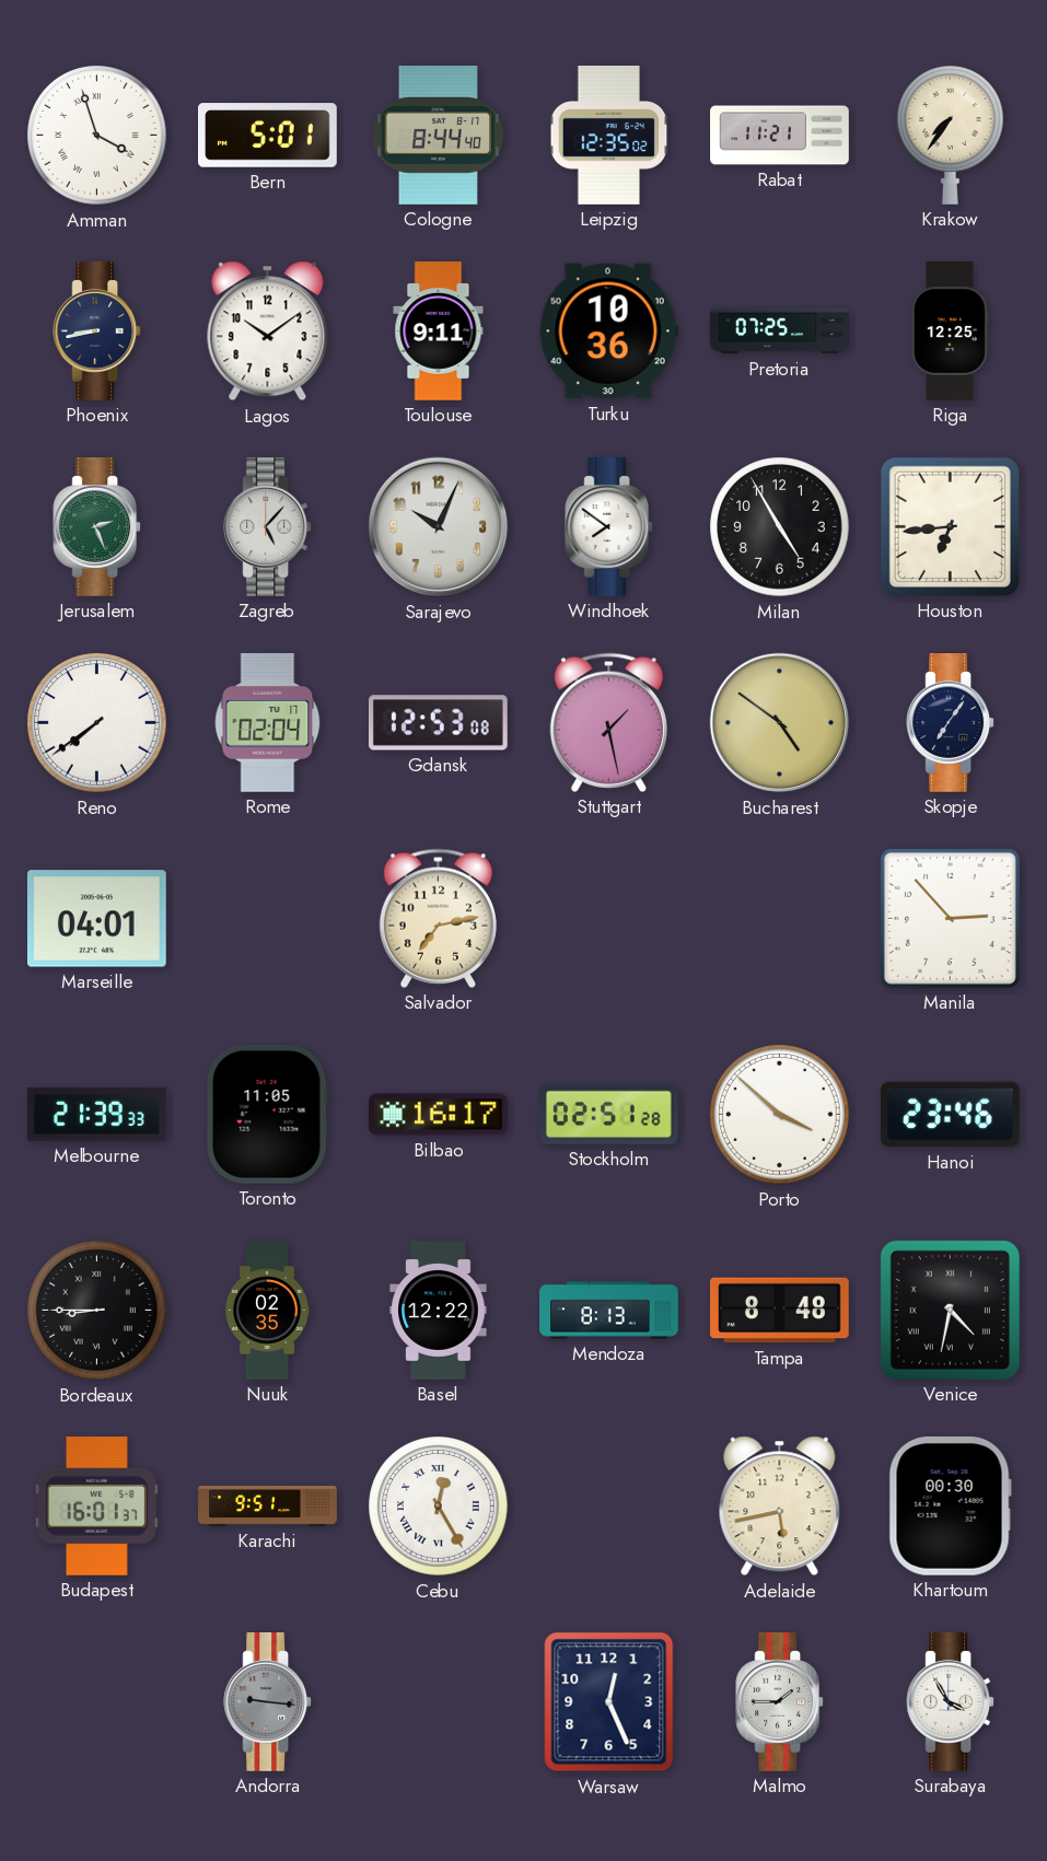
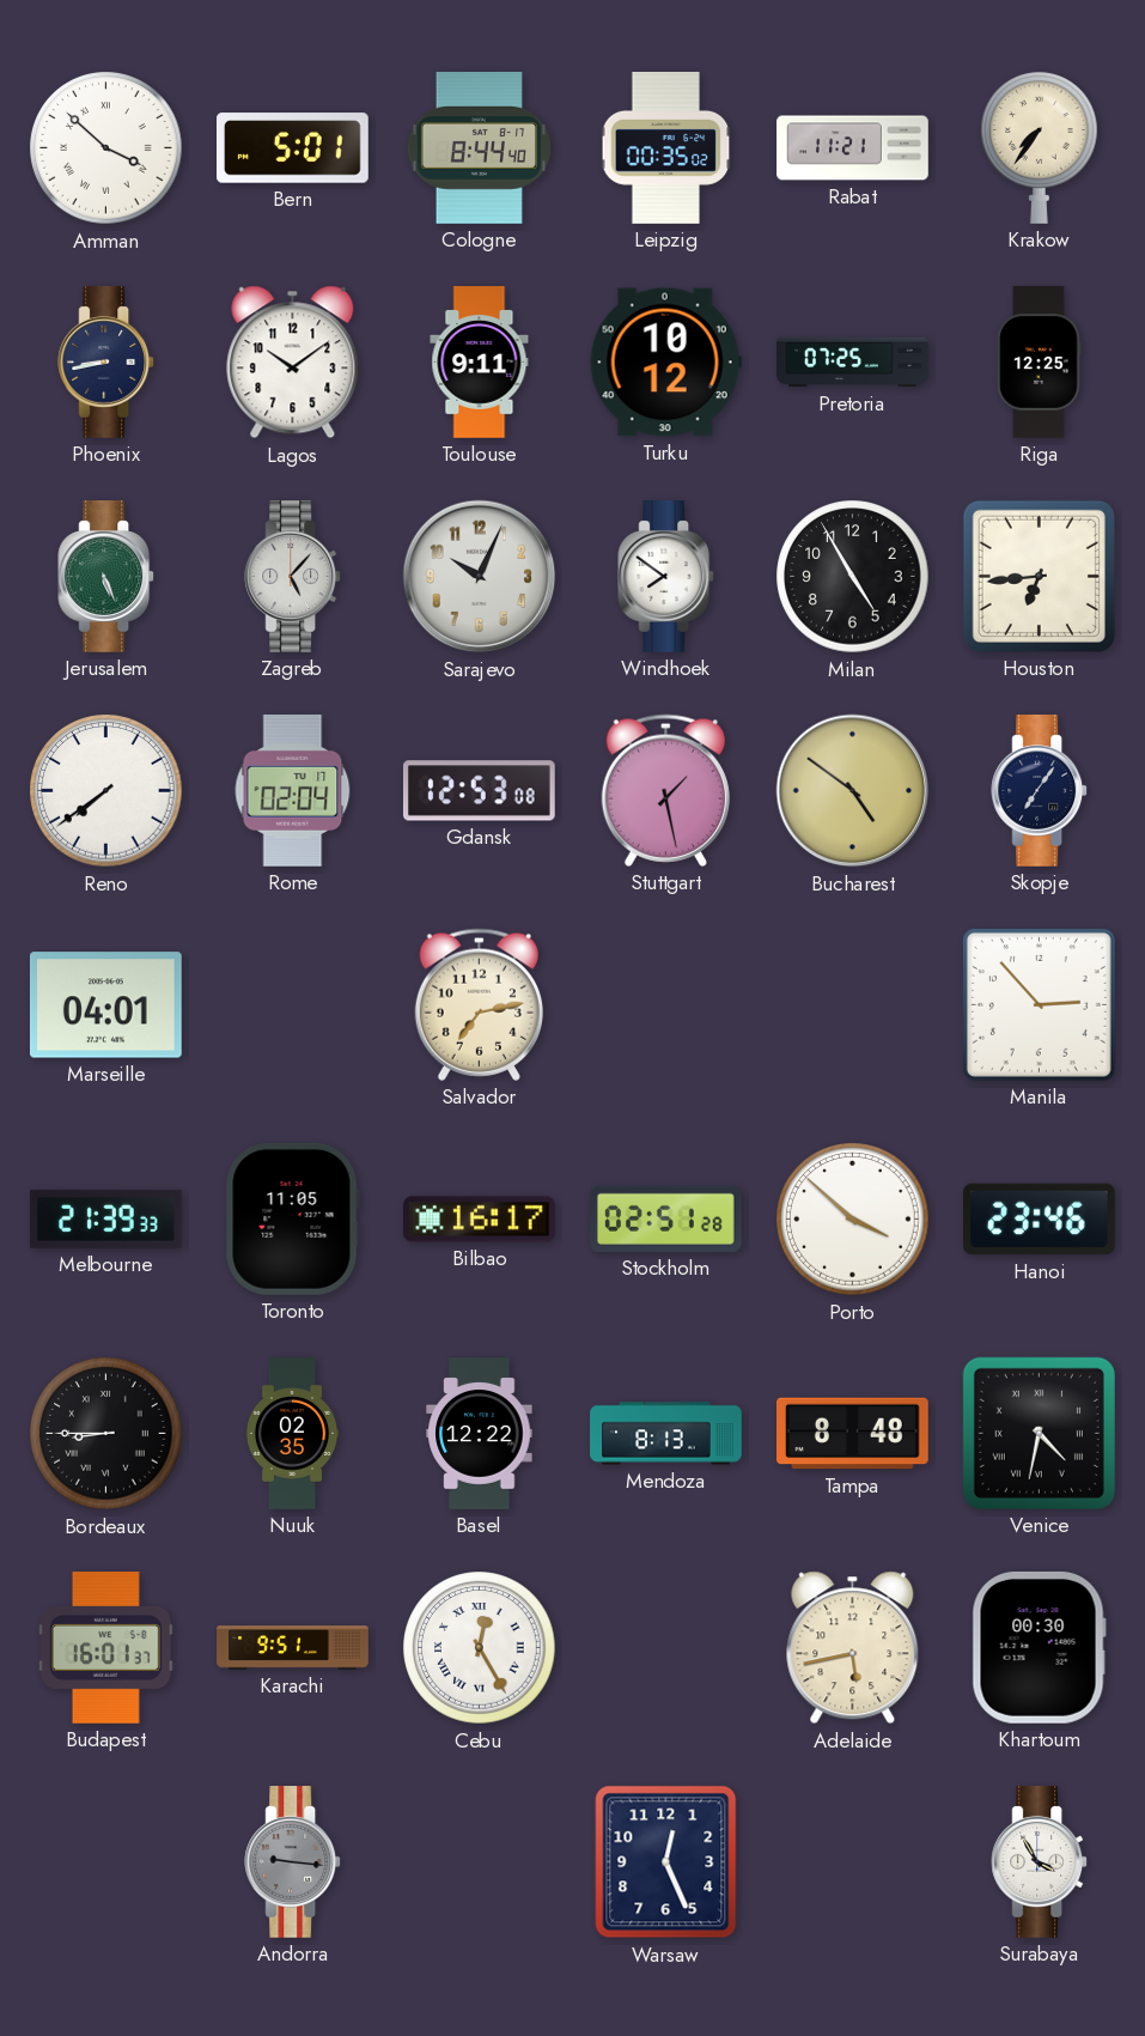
Amman: 3:57 -> 3:52
Leipzig: 12:35 -> 00:35
Turku: 10:36 -> 10:12
Jerusalem: 2:26 -> 5:26
Malmo: 1:45 -> none
